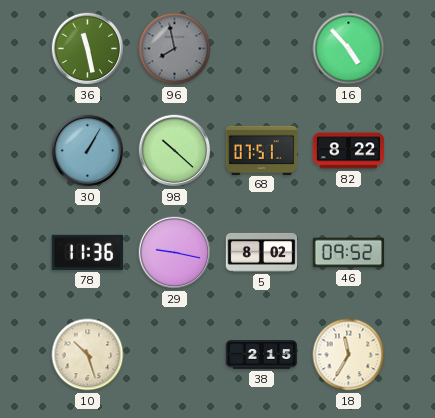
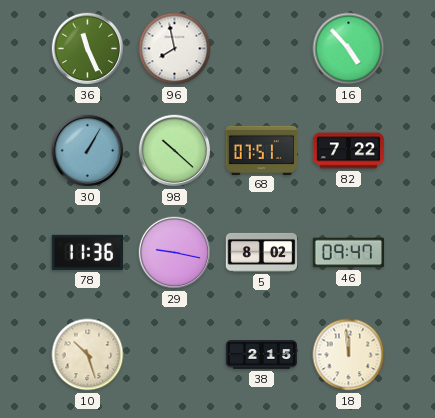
36: 11:28 -> 11:26
96 dial: grey -> white
82: 8:22 -> 7:22
46: 09:52 -> 09:47
18: 11:35 -> 11:59
